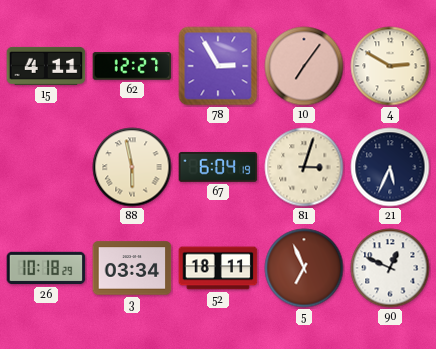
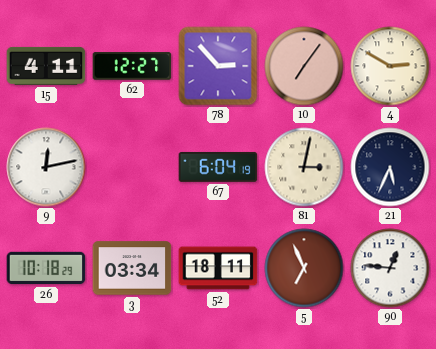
78: 2:55 -> 2:53
9: none -> 12:13
88: 5:58 -> none
81: 3:03 -> 3:02
90: 12:49 -> 12:46
